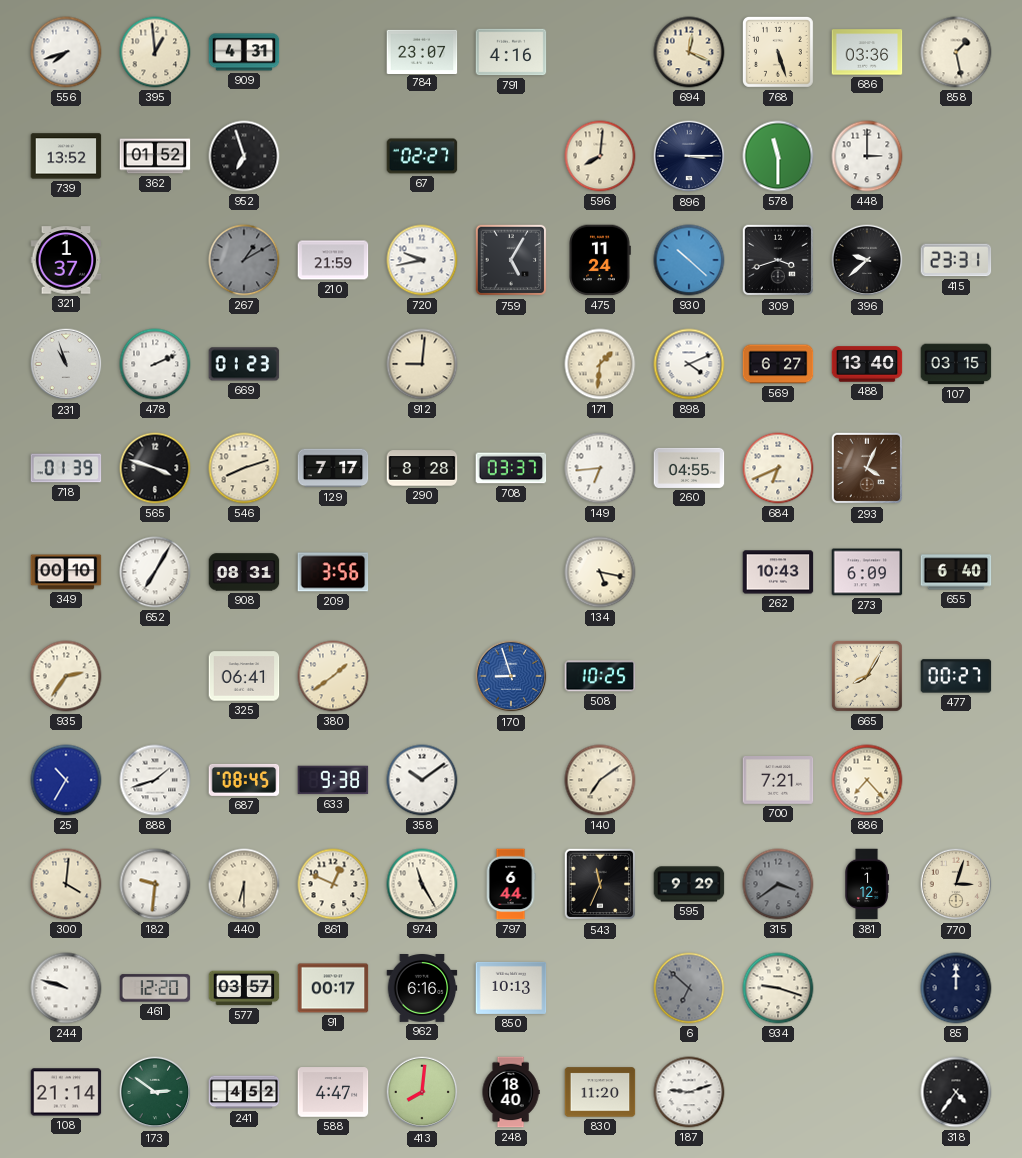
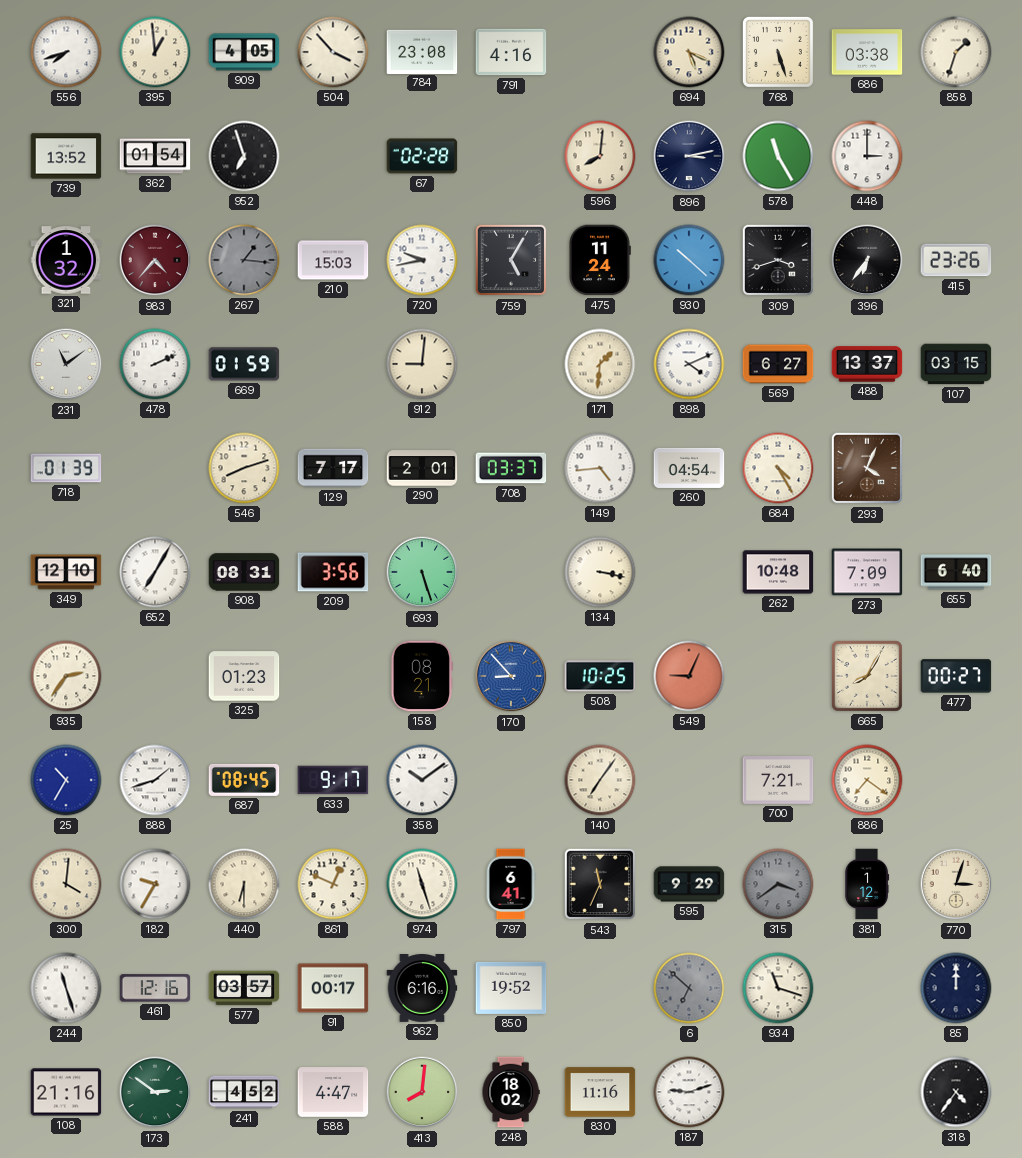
909: 4:31 -> 4:05
504: none -> 3:53
784: 23:07 -> 23:08
694: 12:19 -> 5:19
686: 03:36 -> 03:38
858: 1:28 -> 1:33
362: 01:52 -> 01:54
67: 02:27 -> 02:28
896: 3:15 -> 3:13
578: 11:30 -> 11:25
321: 1:37 -> 1:32
983: none -> 4:37
267: 1:10 -> 1:16
210: 21:59 -> 15:03
396: 9:38 -> 6:36
415: 23:31 -> 23:26
231: 10:57 -> 11:09
669: 01:23 -> 01:59
488: 13:40 -> 13:37
565: 3:48 -> none
290: 8:28 -> 2:01
149: 6:44 -> 4:44
260: 04:55 -> 04:54
684: 6:41 -> 4:25
349: 00:10 -> 12:10
693: none -> 5:27
134: 5:17 -> 3:17
262: 10:43 -> 10:48
273: 6:09 -> 7:09
325: 06:41 -> 01:23
380: 1:39 -> none
158: none -> 08:21
170: 8:57 -> 8:53
549: none -> 9:04
633: 9:38 -> 9:17
140: 7:09 -> 7:06
886: 7:23 -> 7:21
182: 9:31 -> 9:35
974: 11:25 -> 11:27
797: 6:44 -> 6:41
244: 9:48 -> 11:27
461: 12:20 -> 12:16
850: 10:13 -> 19:52
934: 9:18 -> 11:18
108: 21:14 -> 21:16
248: 18:40 -> 18:02
830: 11:20 -> 11:16
